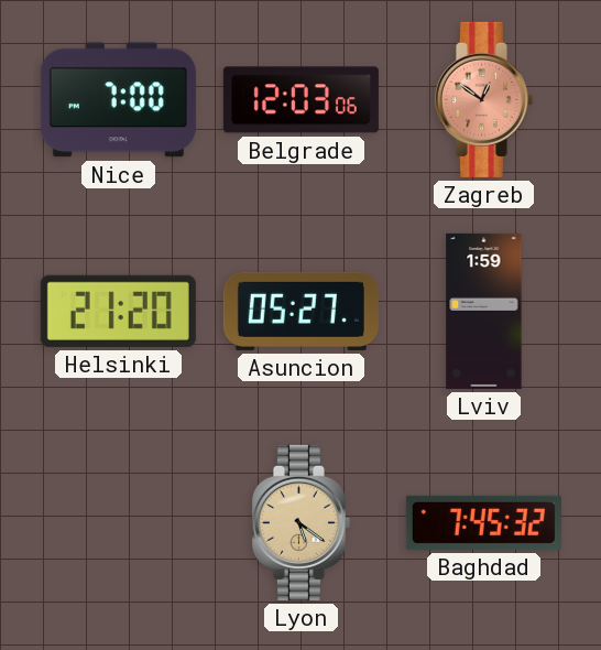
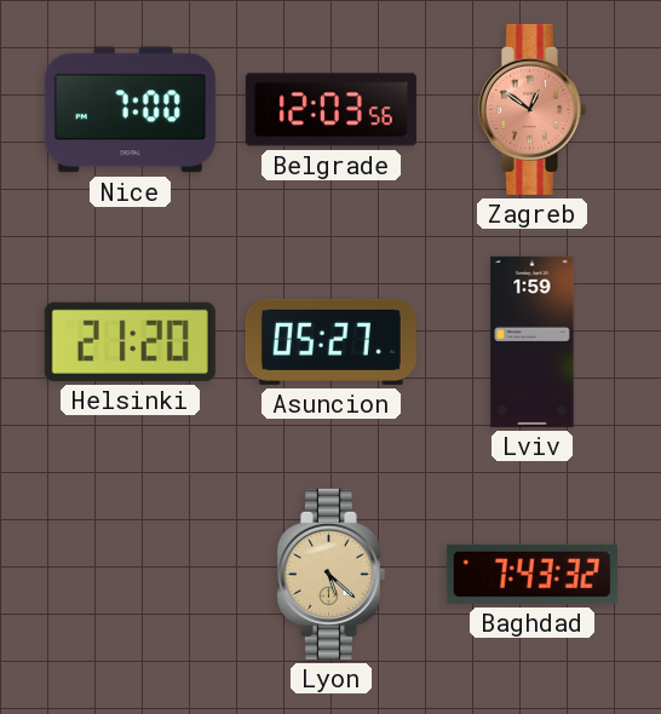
Belgrade: 12:03:06 -> 12:03:56
Lyon: 5:21 -> 5:22
Baghdad: 7:45 -> 7:43
